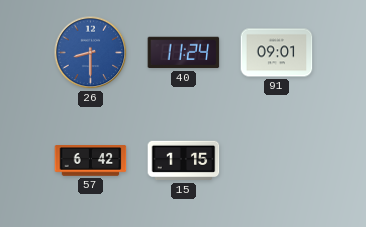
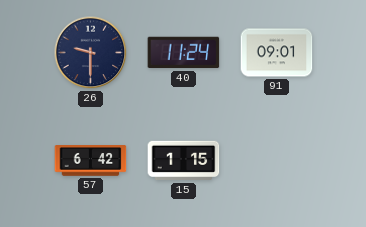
26: 8:30 -> 9:30
26 dial: blue -> navy
